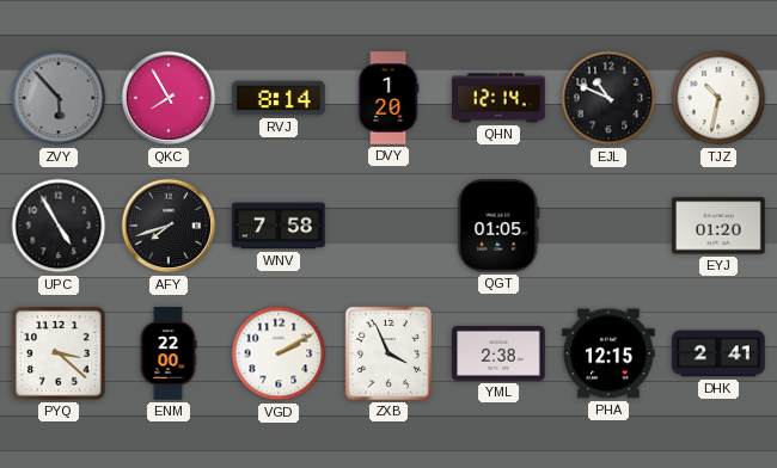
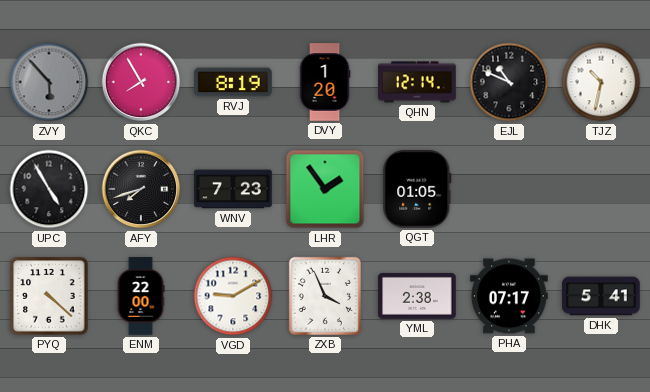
RVJ: 8:14 -> 8:19
WNV: 7:58 -> 7:23
LHR: none -> 1:54
EYJ: 01:20 -> none
PYQ: 3:22 -> 4:22
VGD: 2:10 -> 9:10
PHA: 12:15 -> 07:17
DHK: 2:41 -> 5:41
